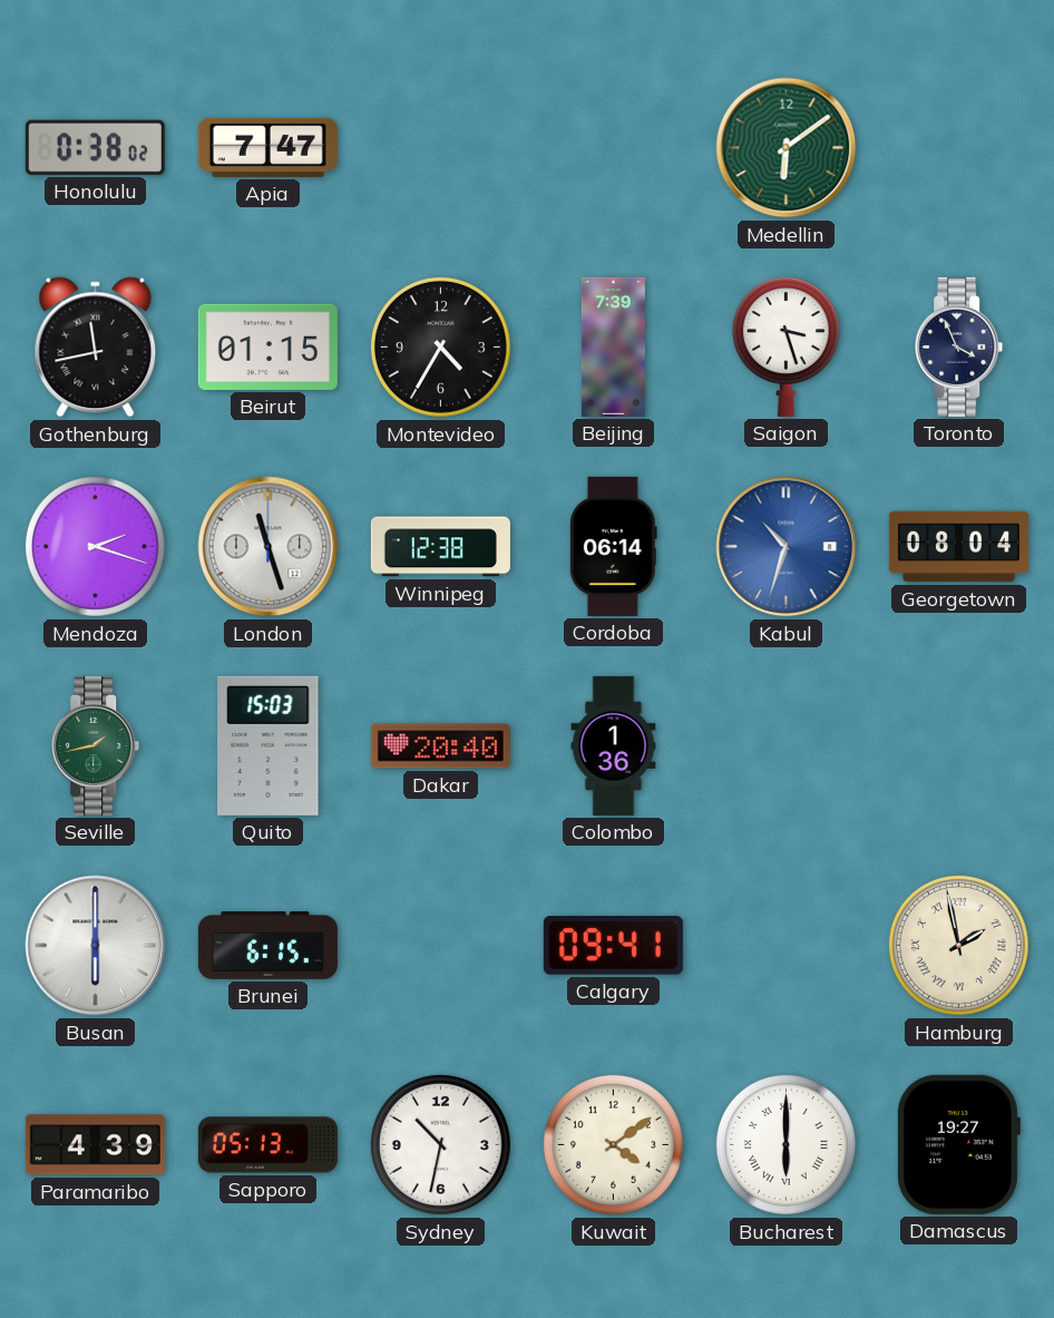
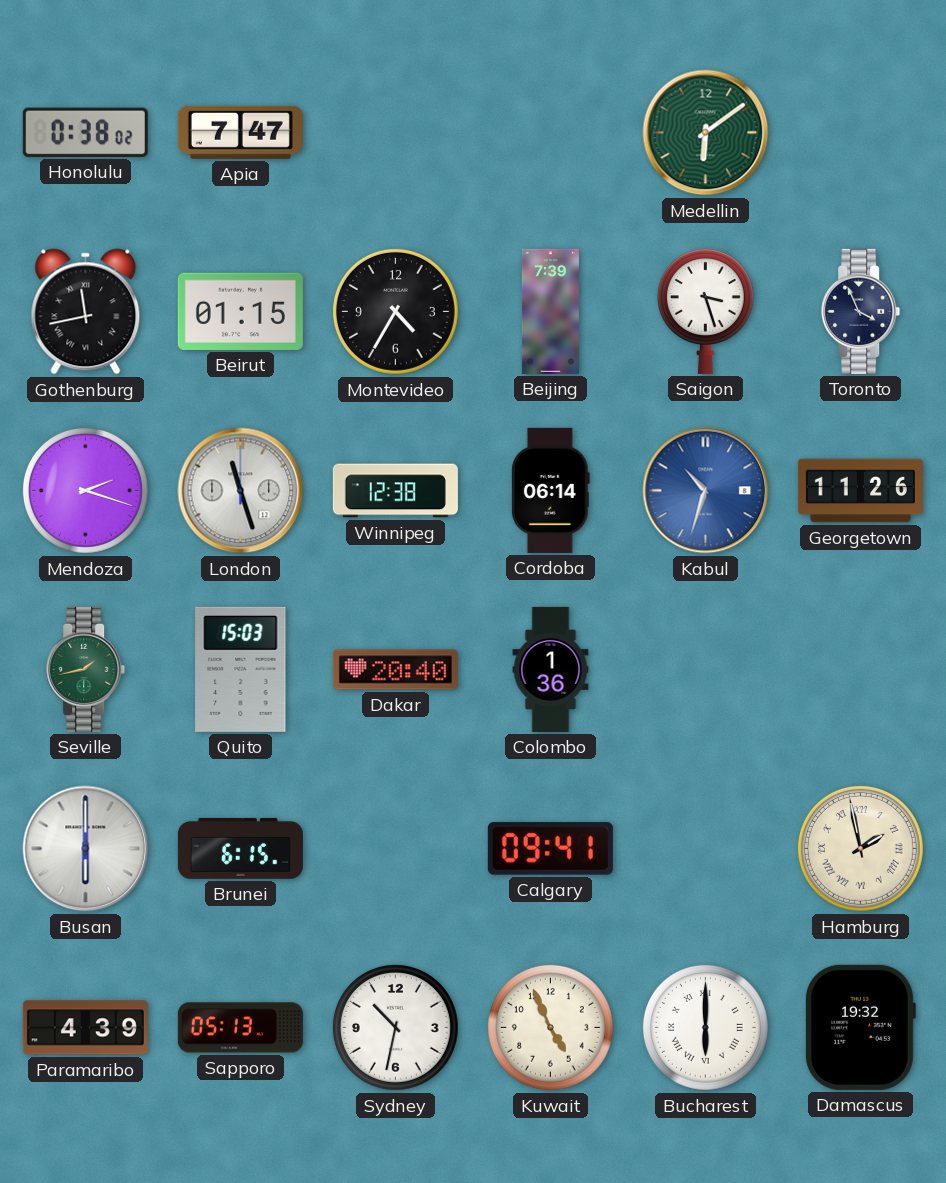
Georgetown: 08:04 -> 11:26
Kuwait: 4:09 -> 4:56
Damascus: 19:27 -> 19:32
